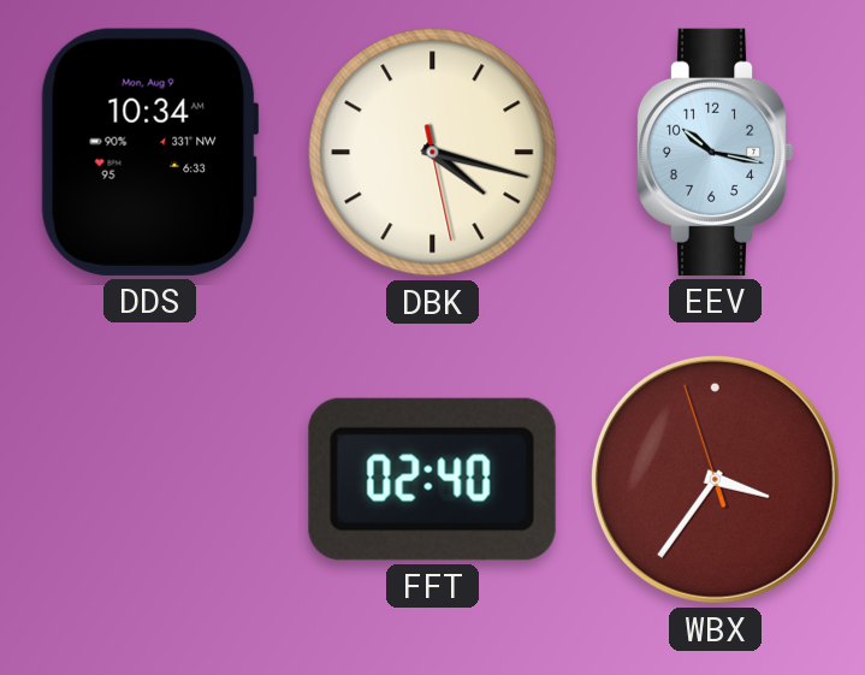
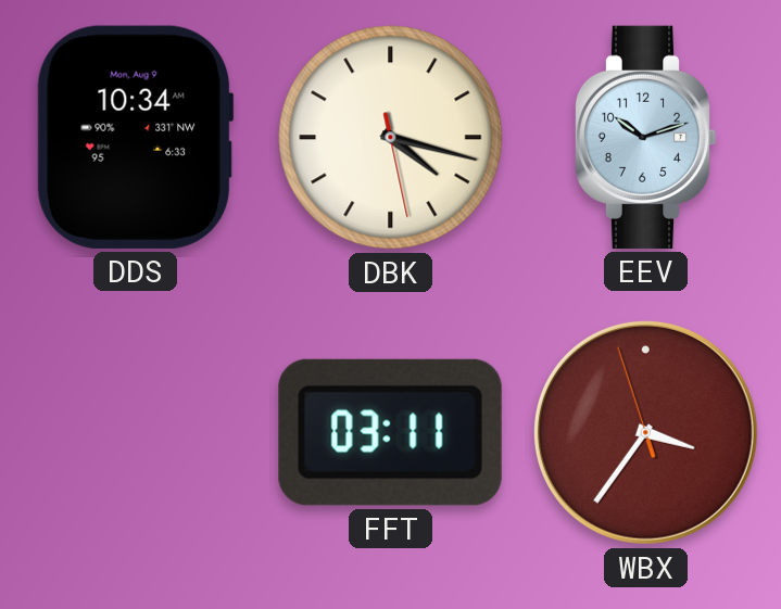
EEV: 10:17 -> 10:12
FFT: 02:40 -> 03:11
